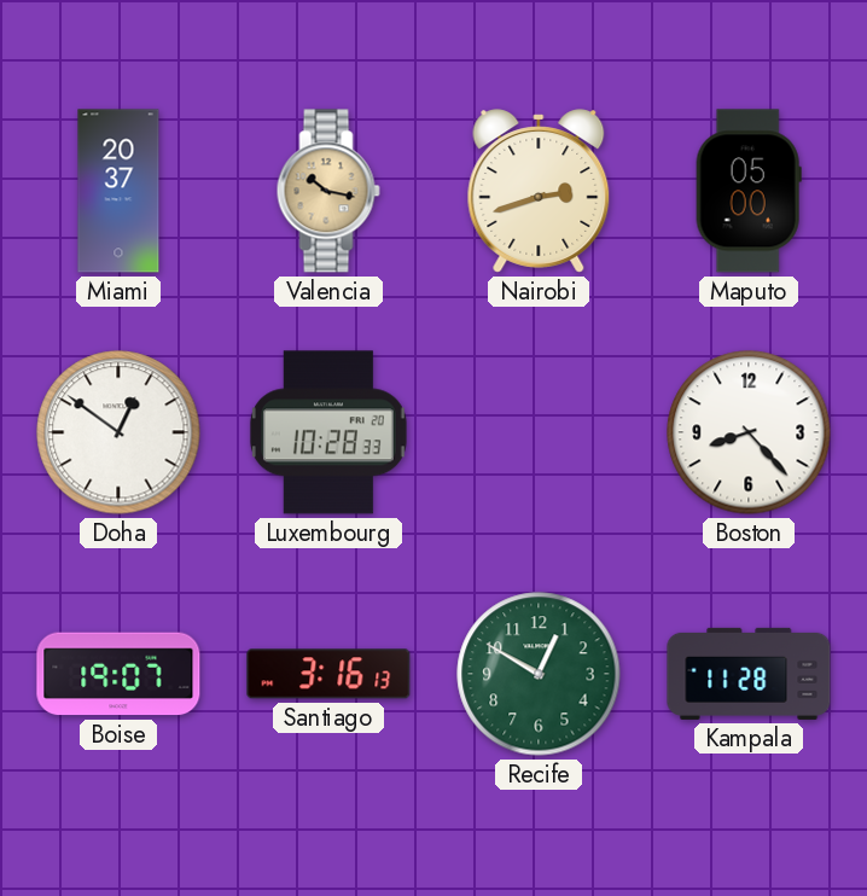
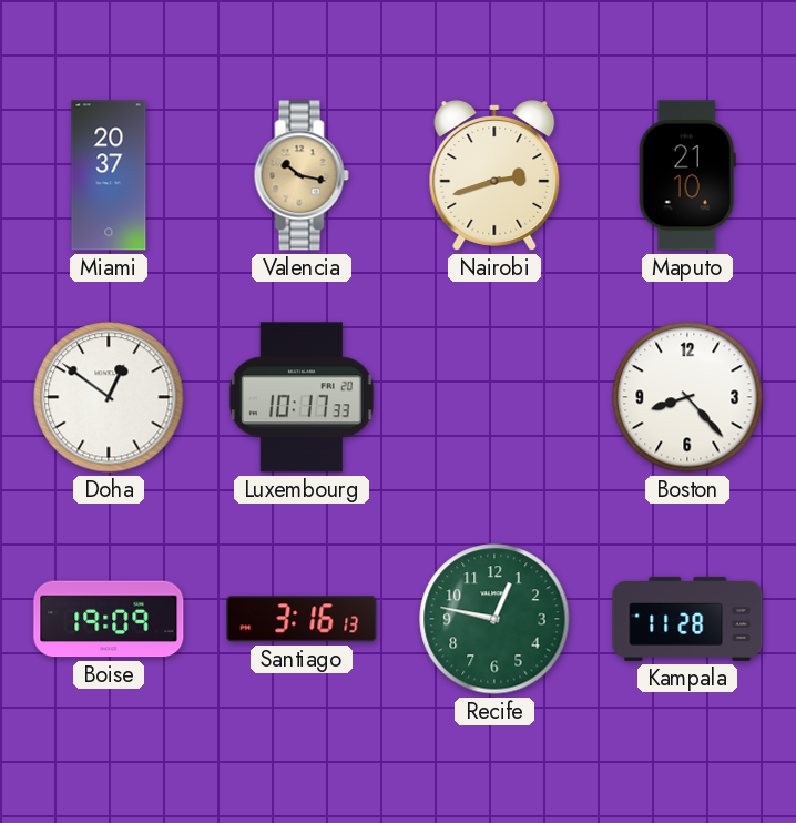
Maputo: 05:00 -> 21:10
Luxembourg: 10:28 -> 10:17
Boise: 19:07 -> 19:09
Recife: 12:50 -> 12:47
